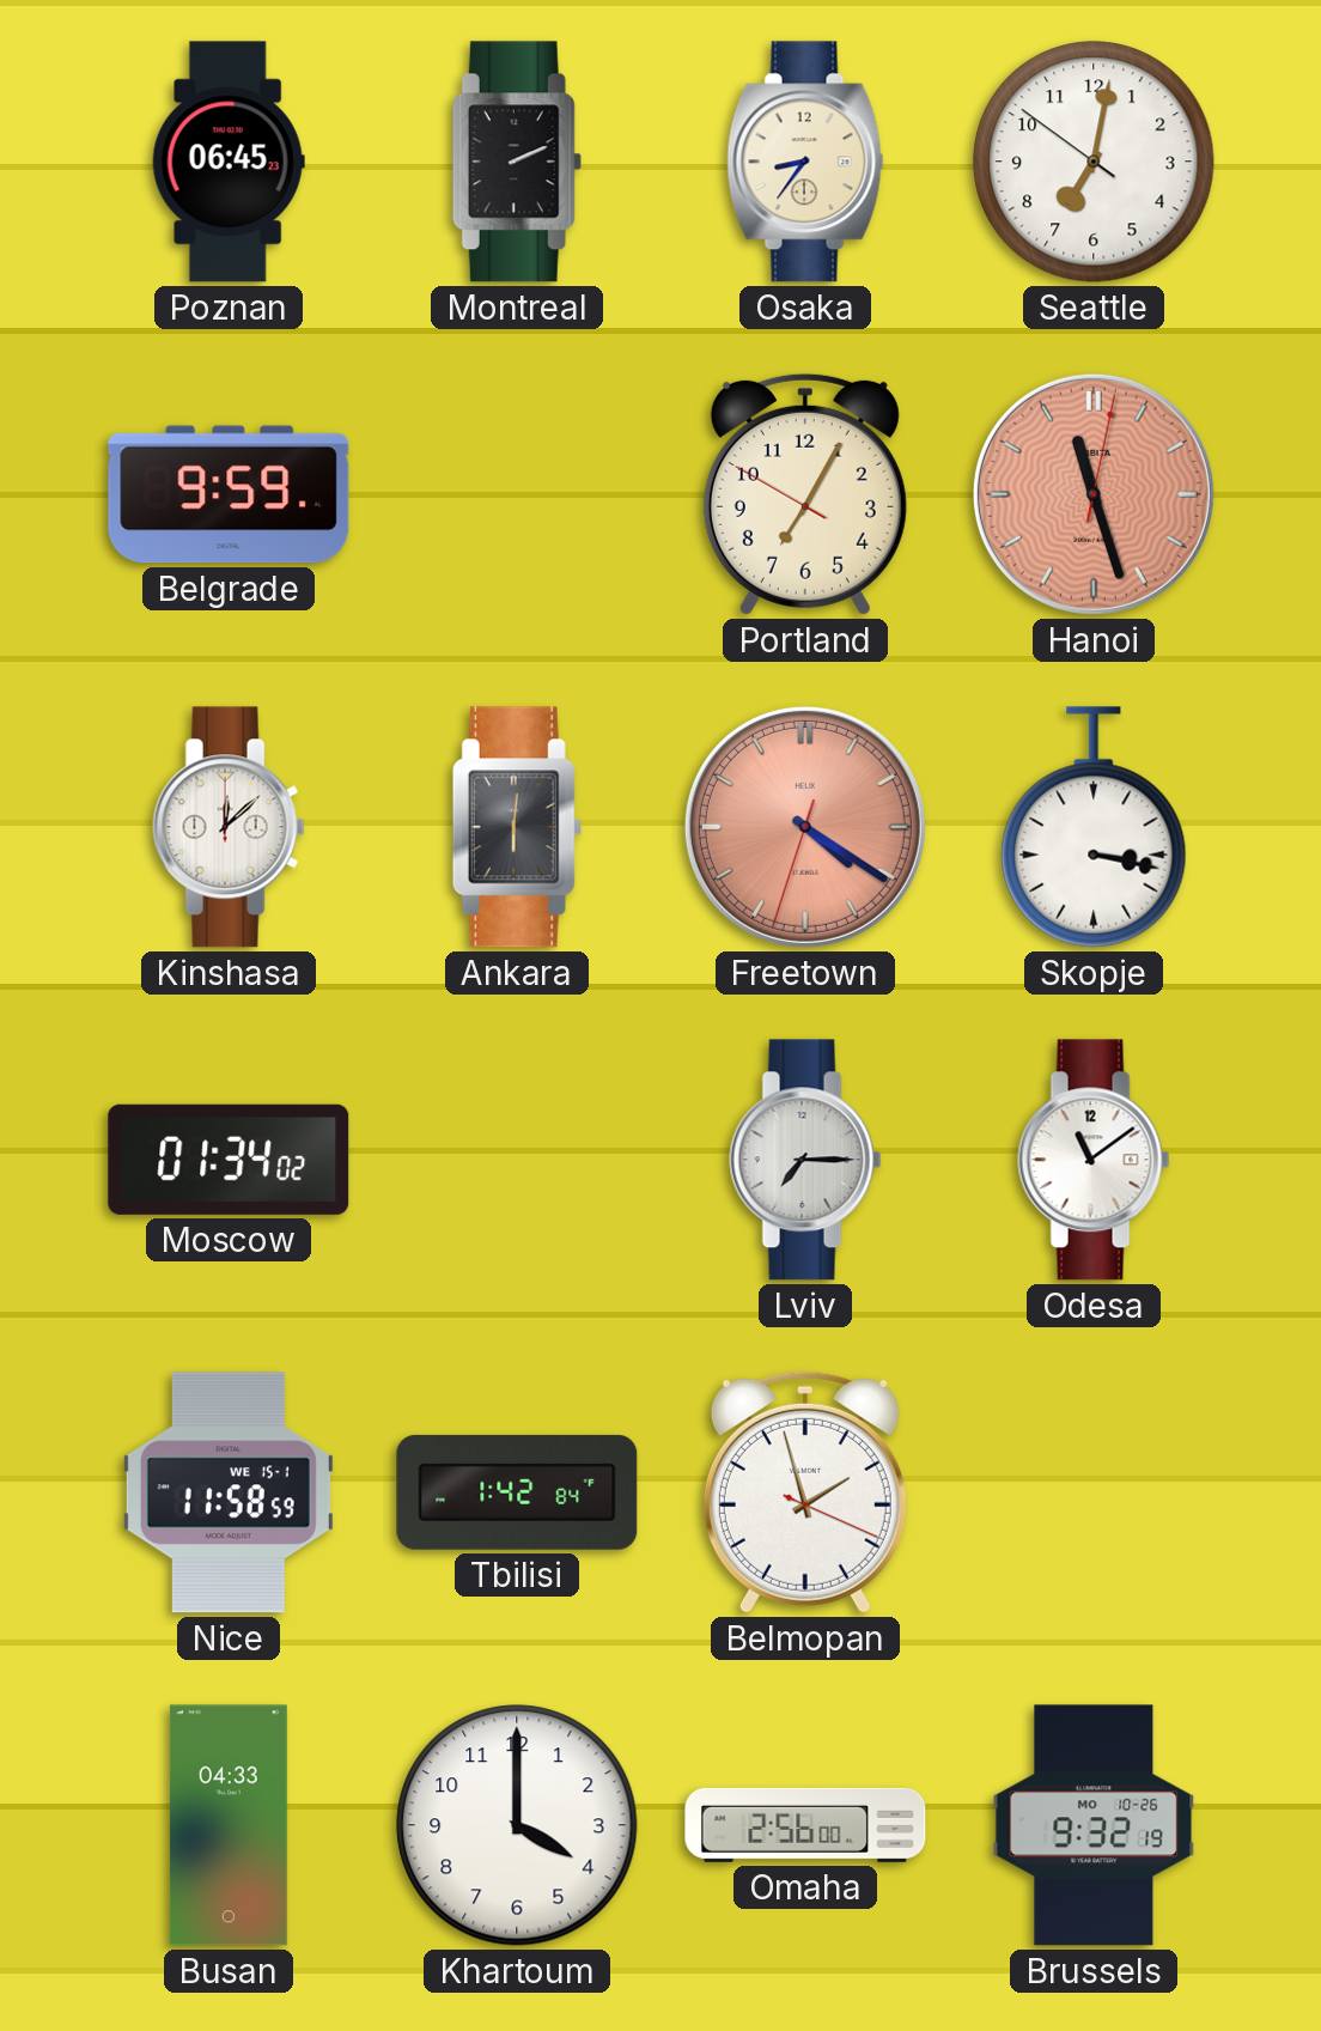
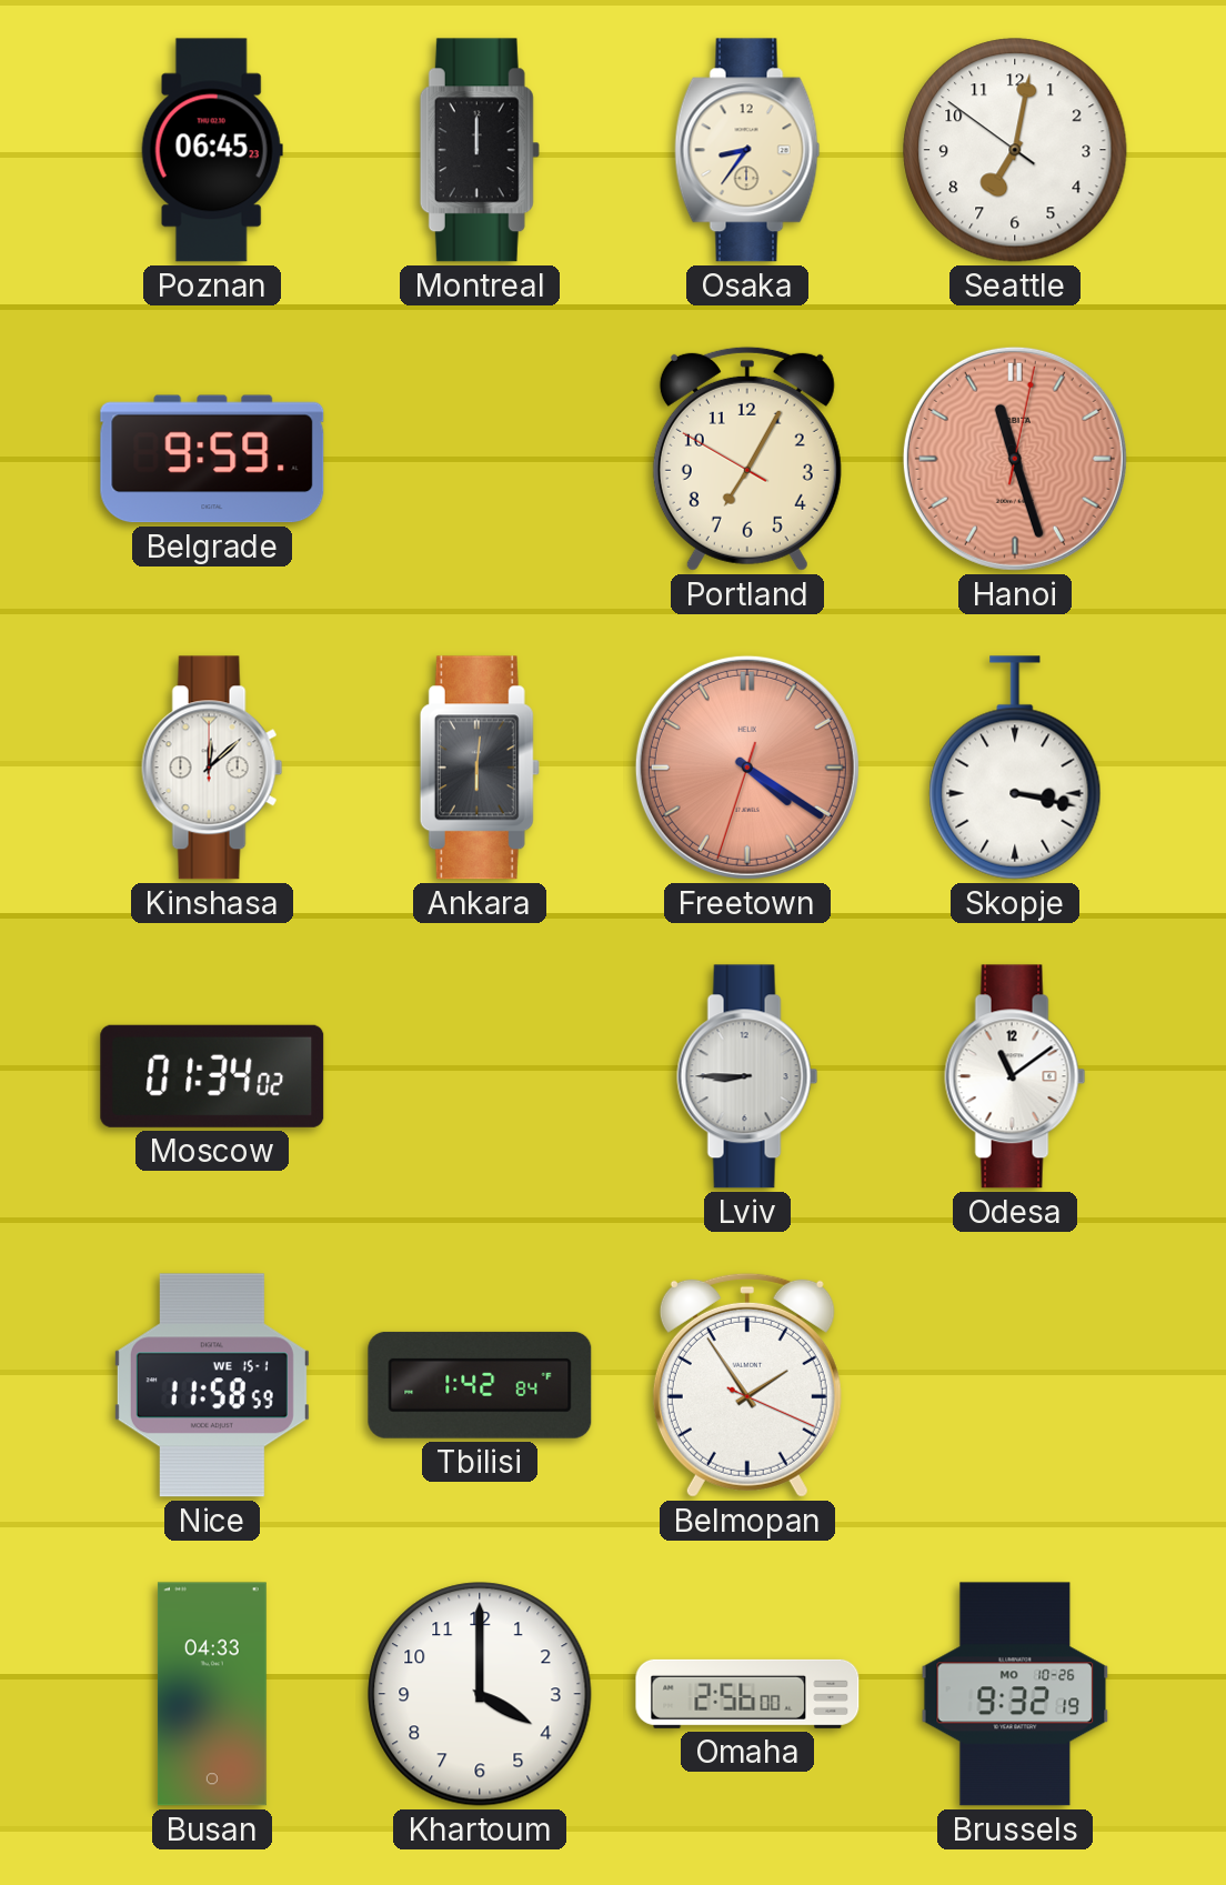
Montreal: 2:11 -> 12:00
Lviv: 7:15 -> 8:45
Belmopan: 1:57 -> 1:54
